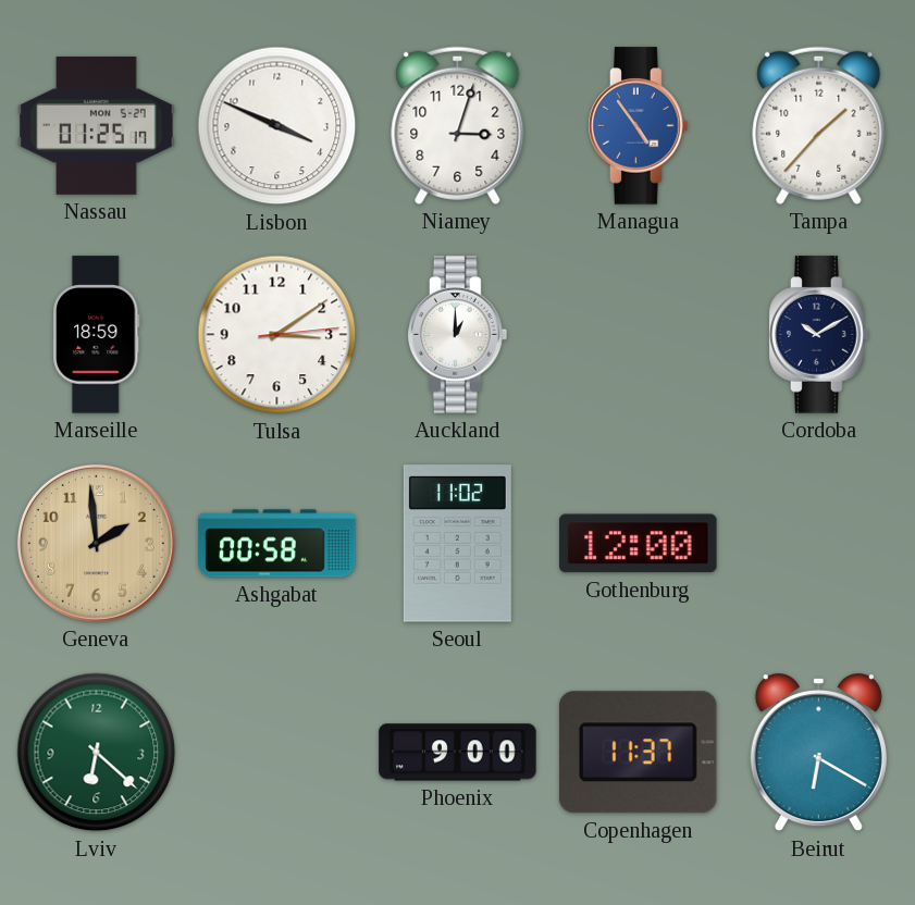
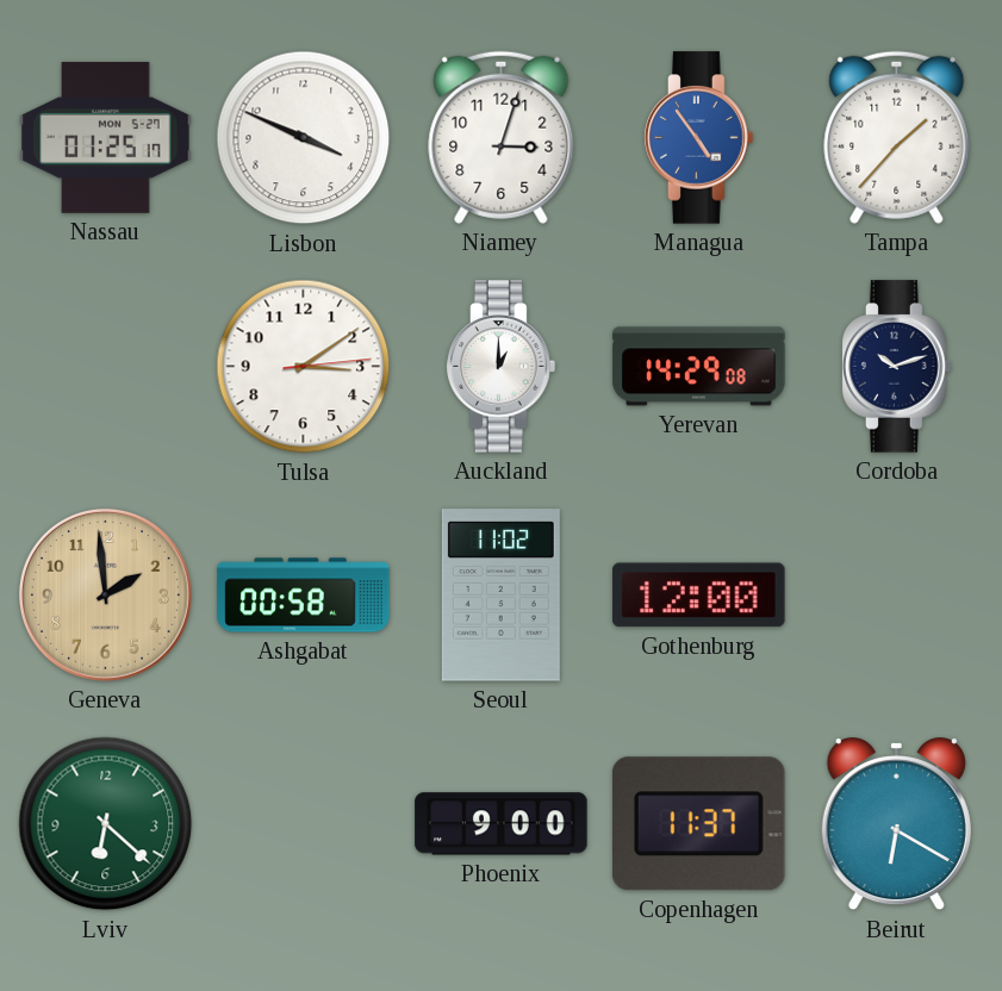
Marseille: 18:59 -> none
Yerevan: none -> 14:29
Cordoba: 10:10 -> 10:12
